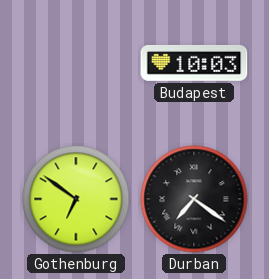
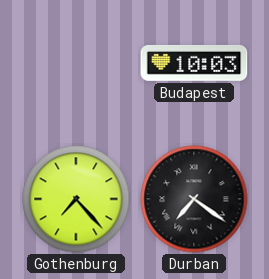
Gothenburg: 6:51 -> 7:23
